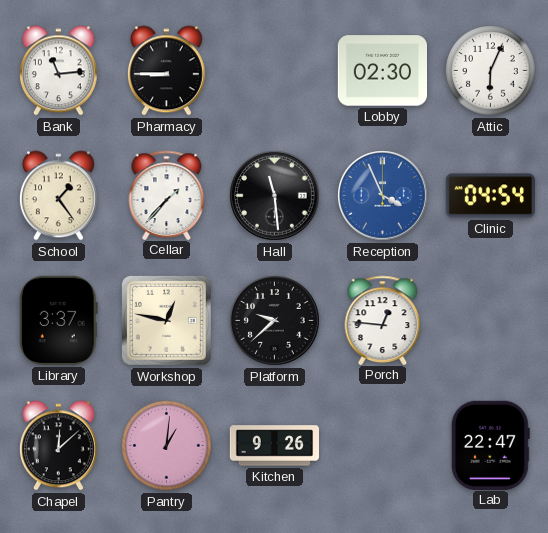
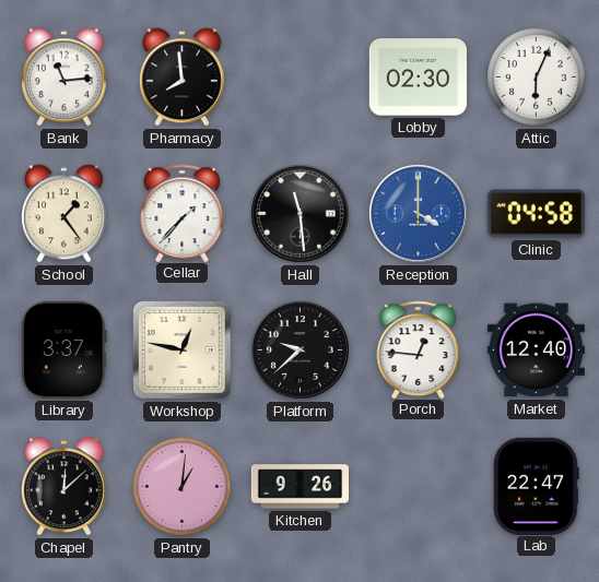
Pharmacy: 8:45 -> 7:59
Reception: 3:56 -> 4:00
Clinic: 04:54 -> 04:58
Market: none -> 12:40
